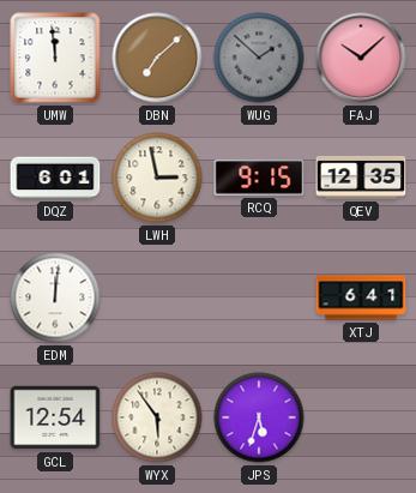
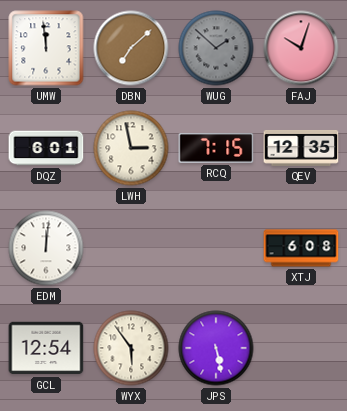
FAJ: 10:08 -> 10:03
RCQ: 9:15 -> 7:15
XTJ: 6:41 -> 6:08
JPS: 5:33 -> 5:28
